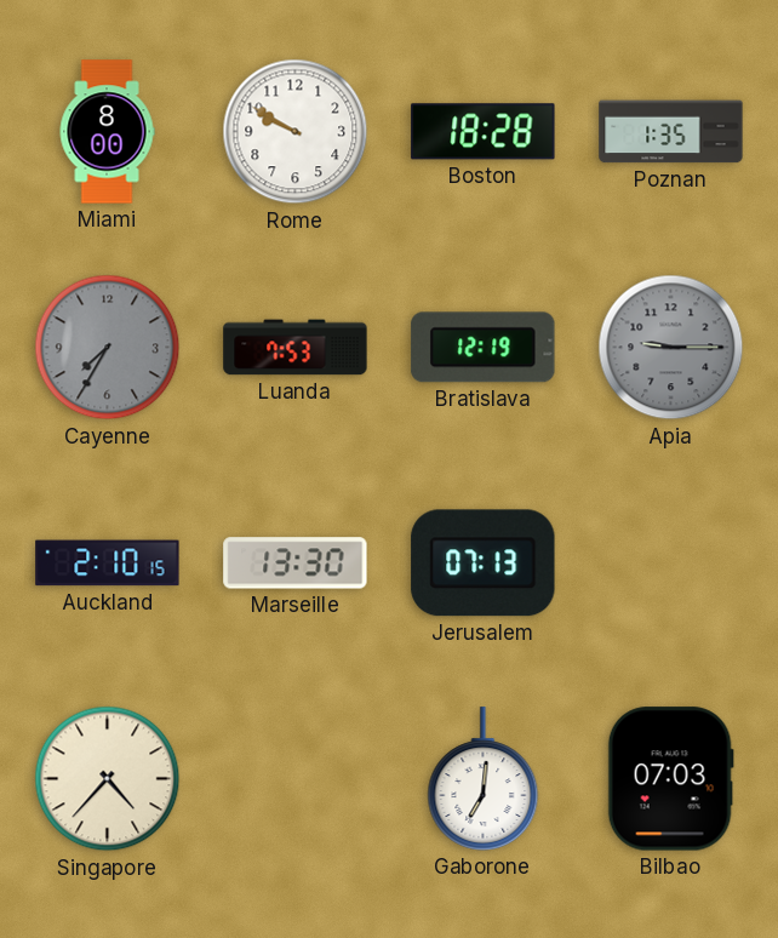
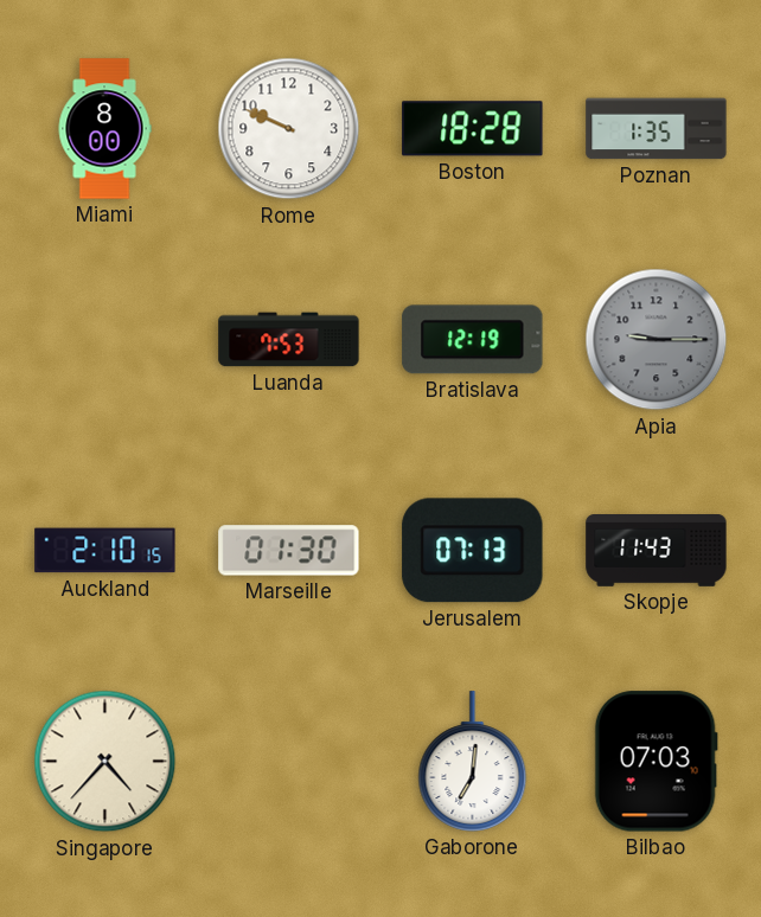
Rome: 9:50 -> 9:49
Cayenne: 7:35 -> none
Marseille: 13:30 -> 01:30
Skopje: none -> 11:43
